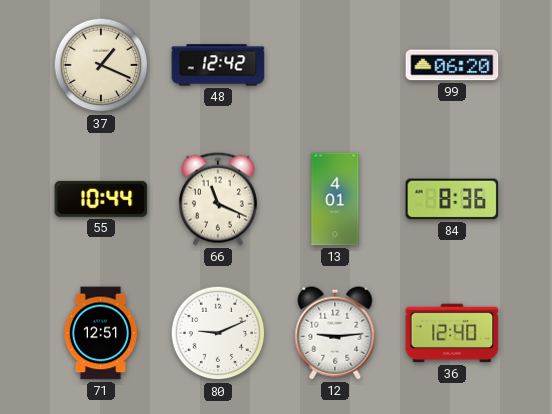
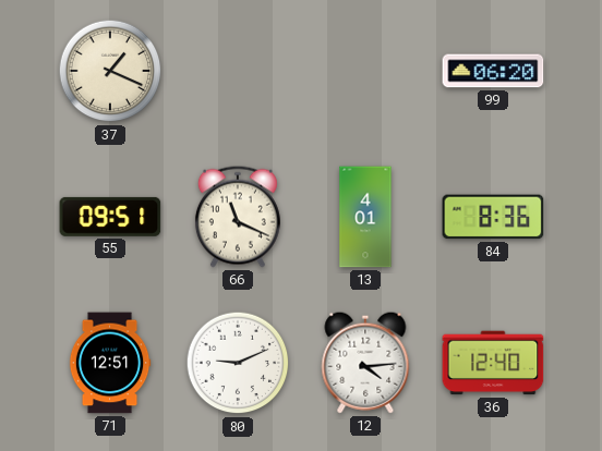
48: 12:42 -> none
55: 10:44 -> 09:51
12: 9:14 -> 4:14
